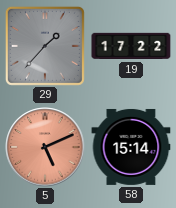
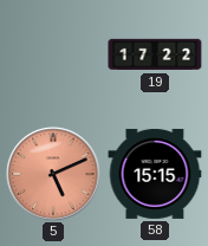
29: 1:37 -> none
58: 15:14 -> 15:15
